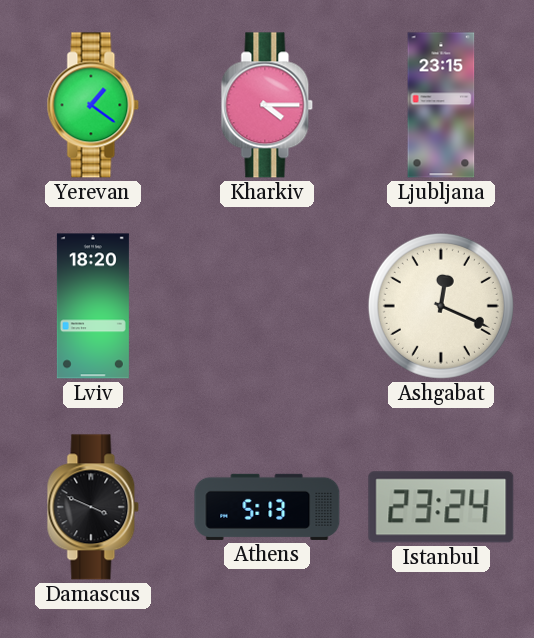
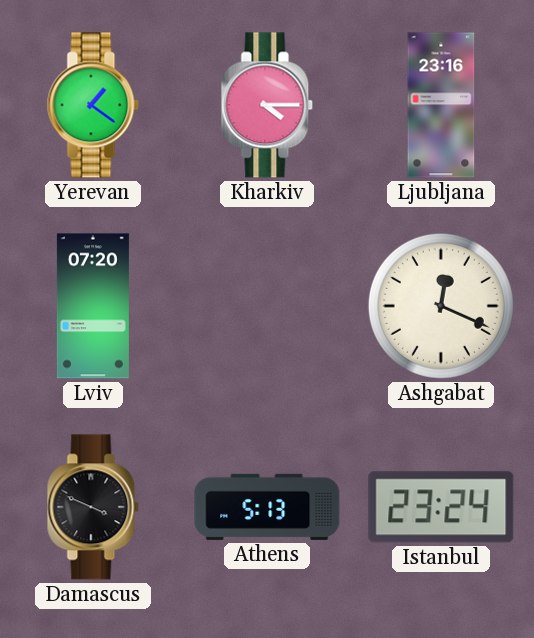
Ljubljana: 23:15 -> 23:16
Lviv: 18:20 -> 07:20
